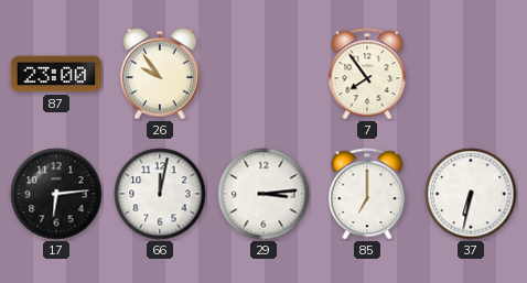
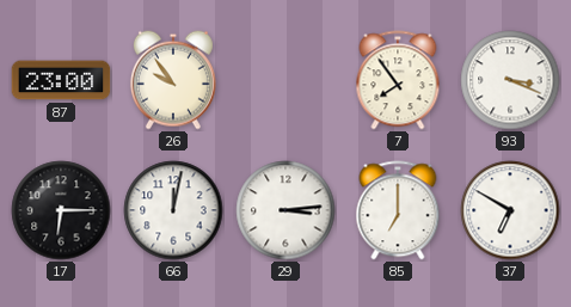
93: none -> 3:19
17: 6:14 -> 6:15
37: 6:32 -> 6:50
